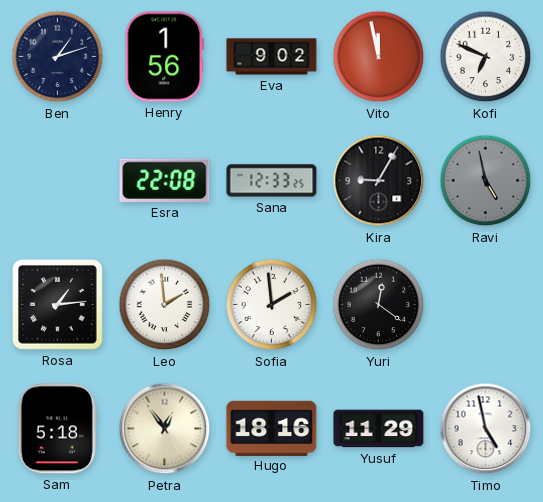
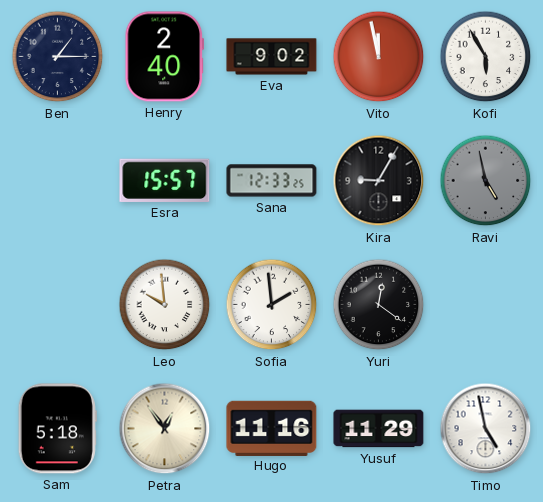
Ben: 1:12 -> 1:15
Henry: 1:56 -> 2:40
Kofi: 6:49 -> 5:55
Esra: 22:08 -> 15:57
Rosa: 1:14 -> none
Leo: 1:59 -> 9:59
Hugo: 18:16 -> 11:16
